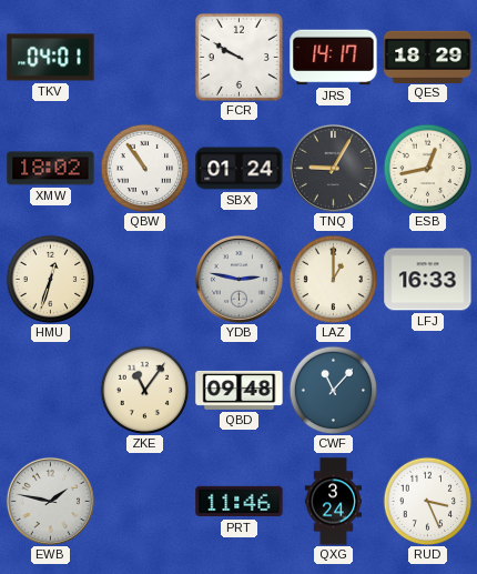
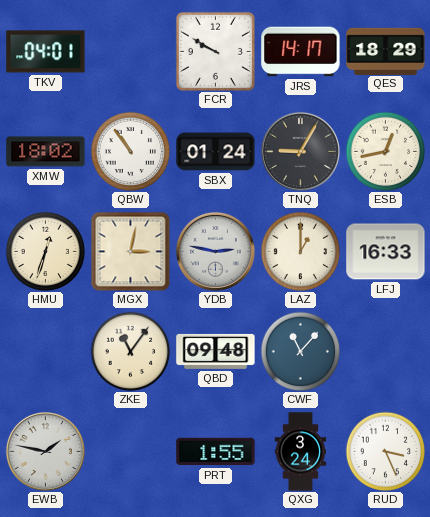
MGX: none -> 3:02
PRT: 11:46 -> 1:55
